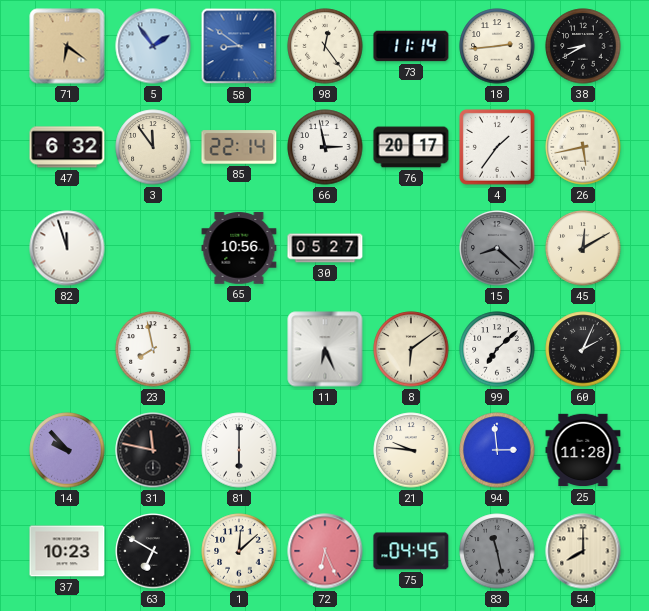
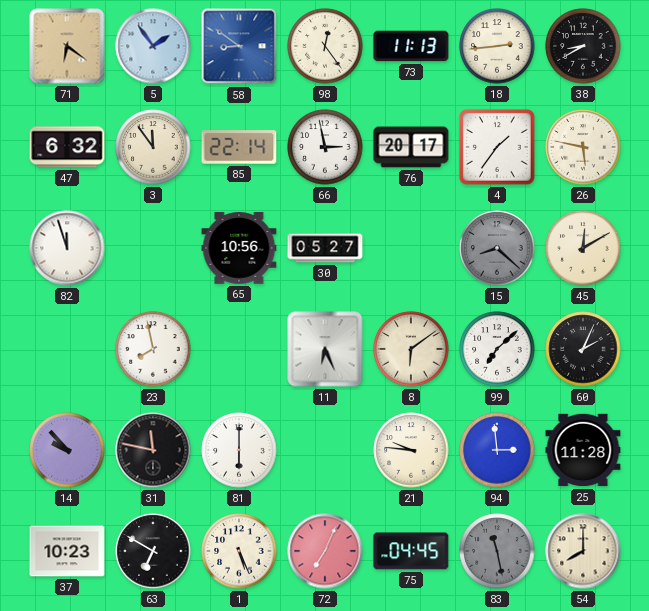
73: 11:14 -> 11:13
26: 5:43 -> 5:47
1: 12:08 -> 5:26
72: 6:26 -> 7:04
